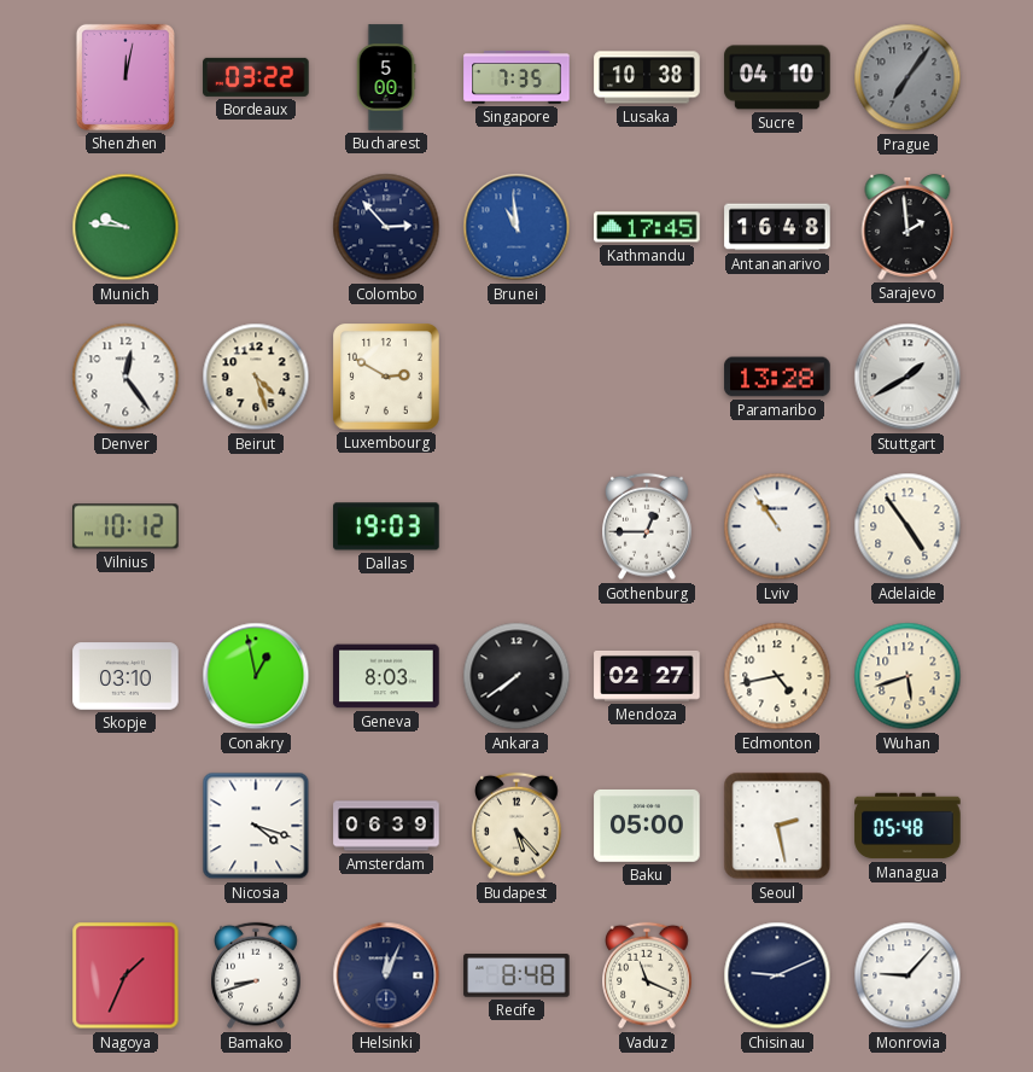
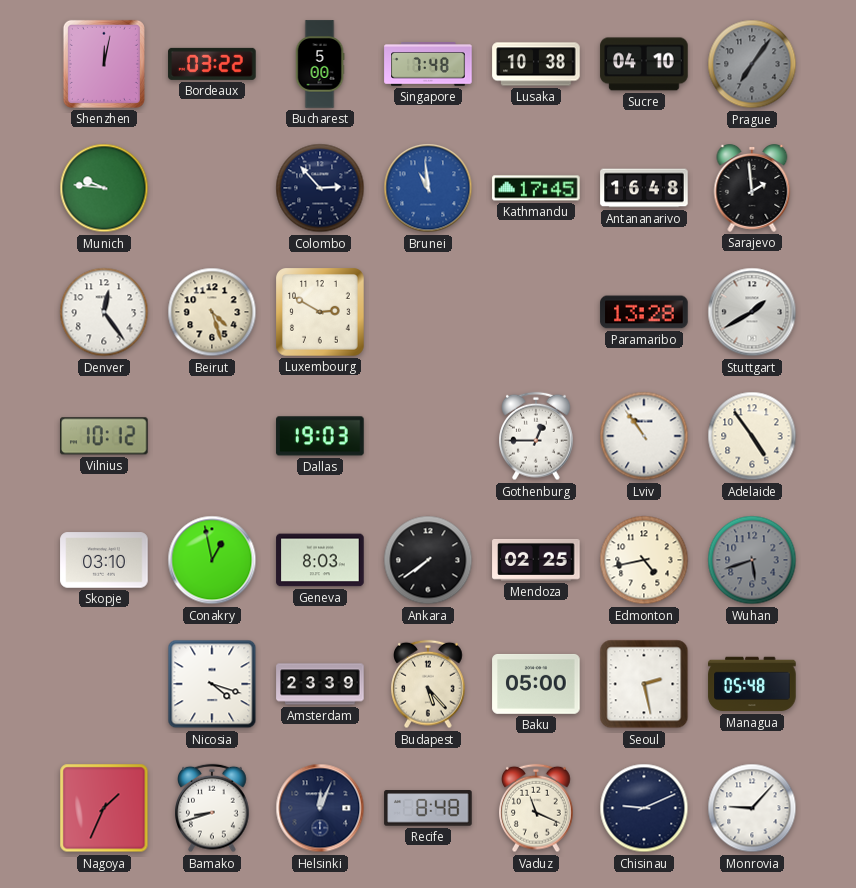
Singapore: 7:35 -> 7:48
Mendoza: 02:27 -> 02:25
Wuhan dial: cream -> grey
Amsterdam: 06:39 -> 23:39
